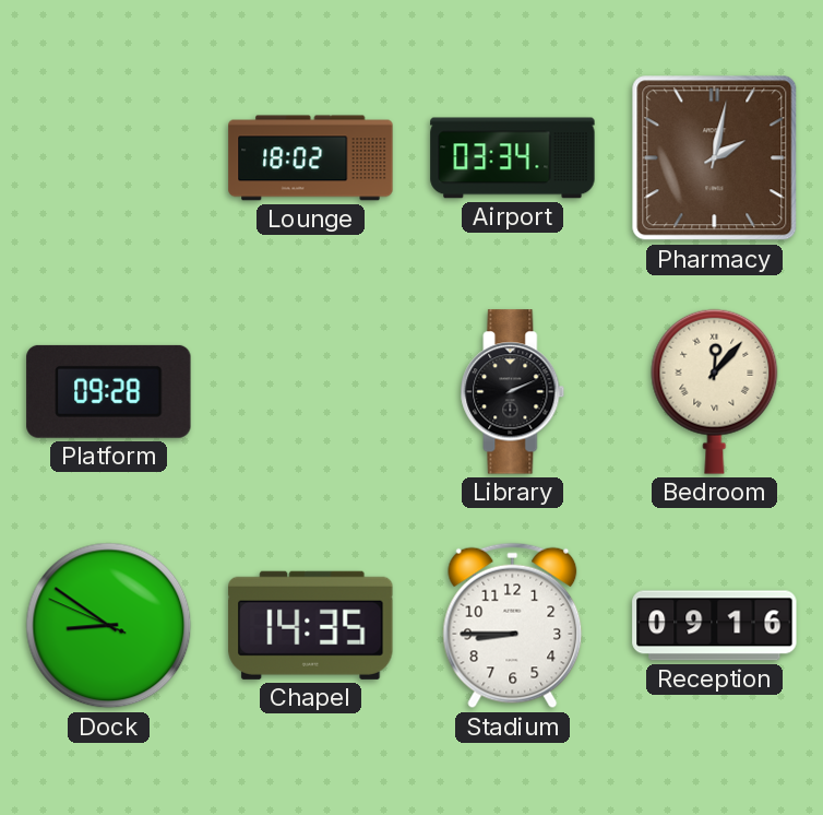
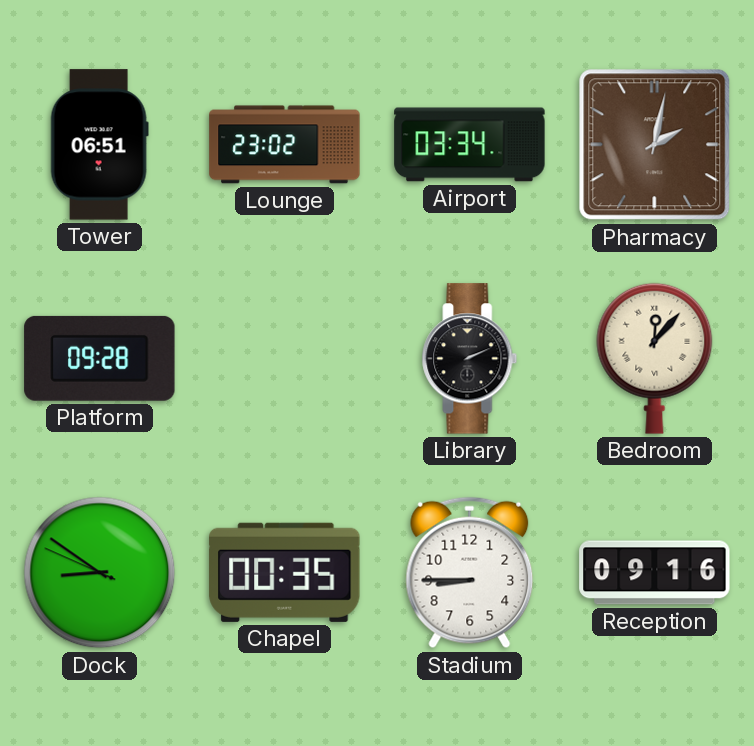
Tower: none -> 06:51
Lounge: 18:02 -> 23:02
Chapel: 14:35 -> 00:35
